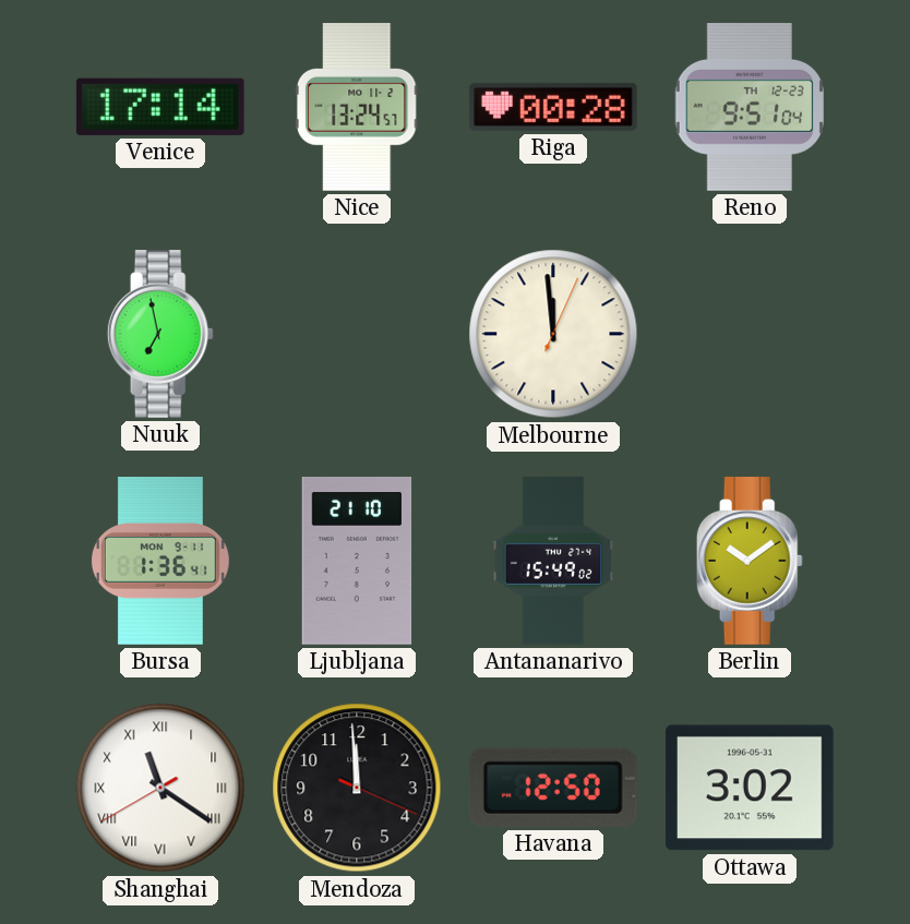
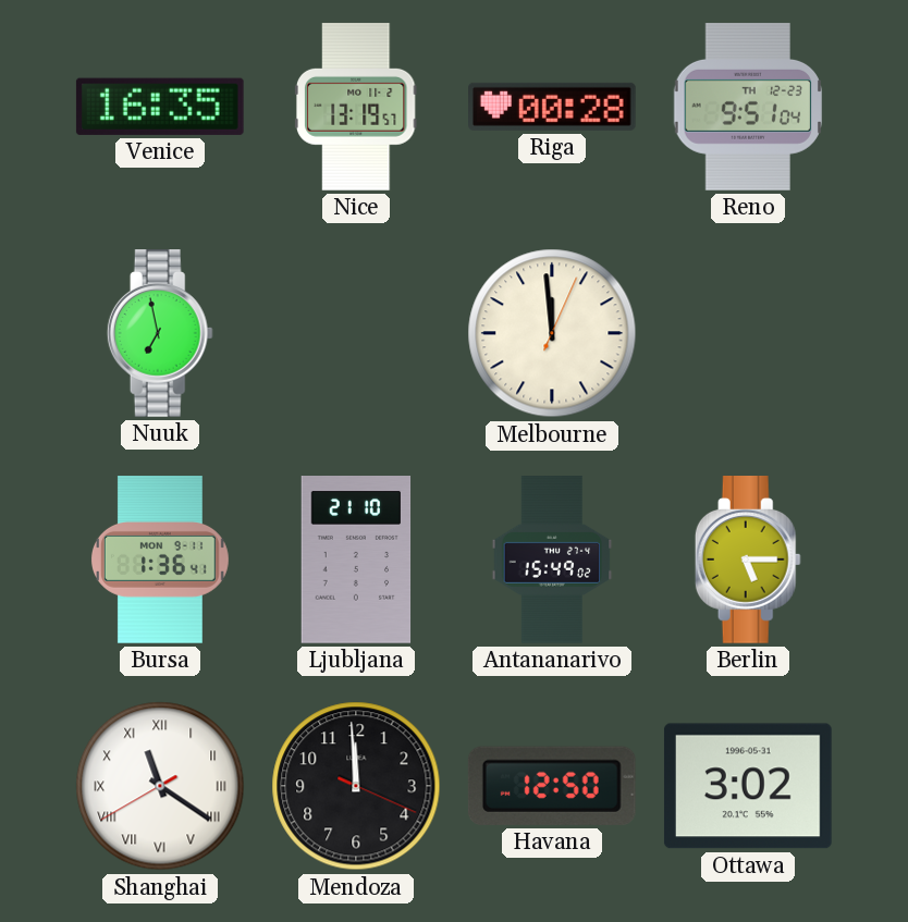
Venice: 17:14 -> 16:35
Nice: 13:24 -> 13:19
Berlin: 10:09 -> 5:15
